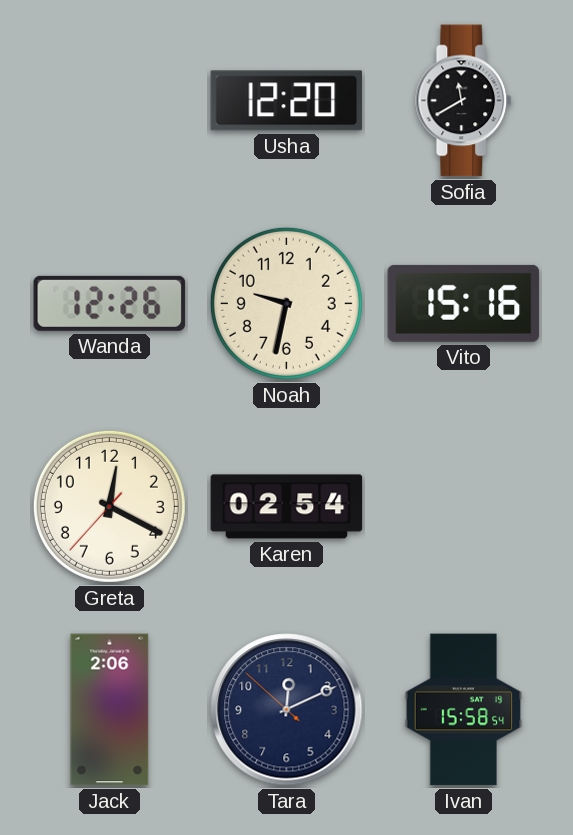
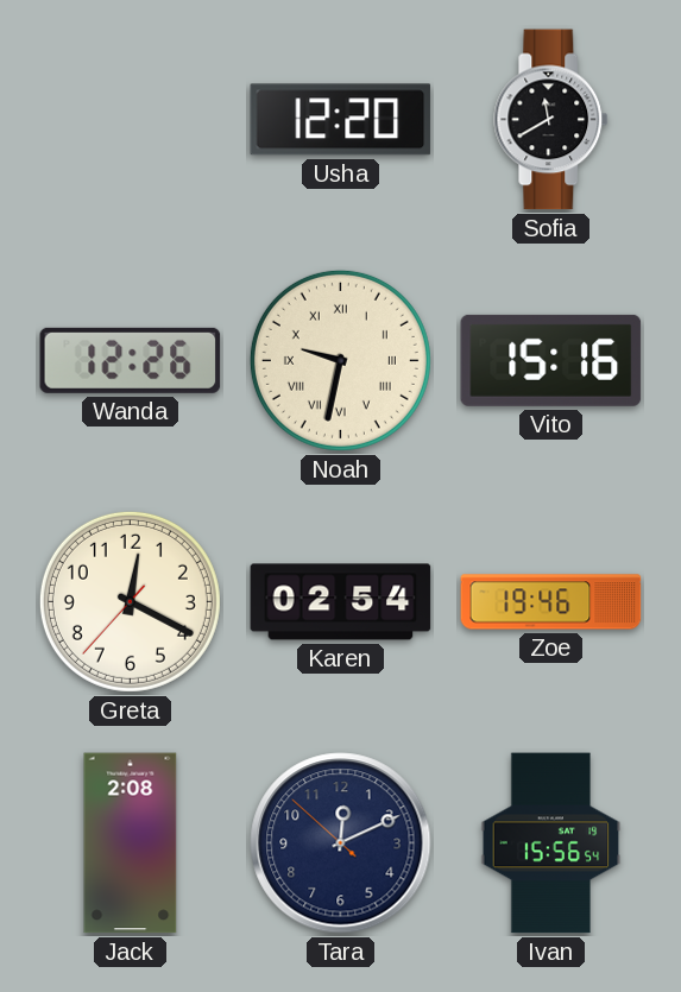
Noah numerals: Arabic -> Roman
Zoe: none -> 19:46
Jack: 2:06 -> 2:08
Ivan: 15:58 -> 15:56
